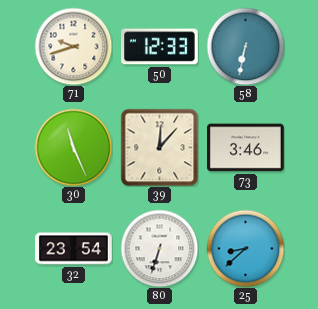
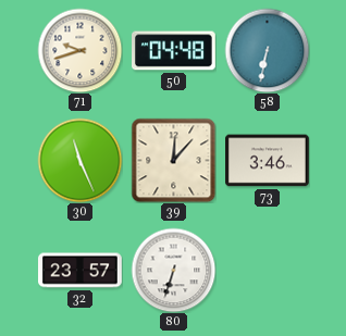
50: 12:33 -> 04:48
32: 23:54 -> 23:57
25: 8:38 -> none
